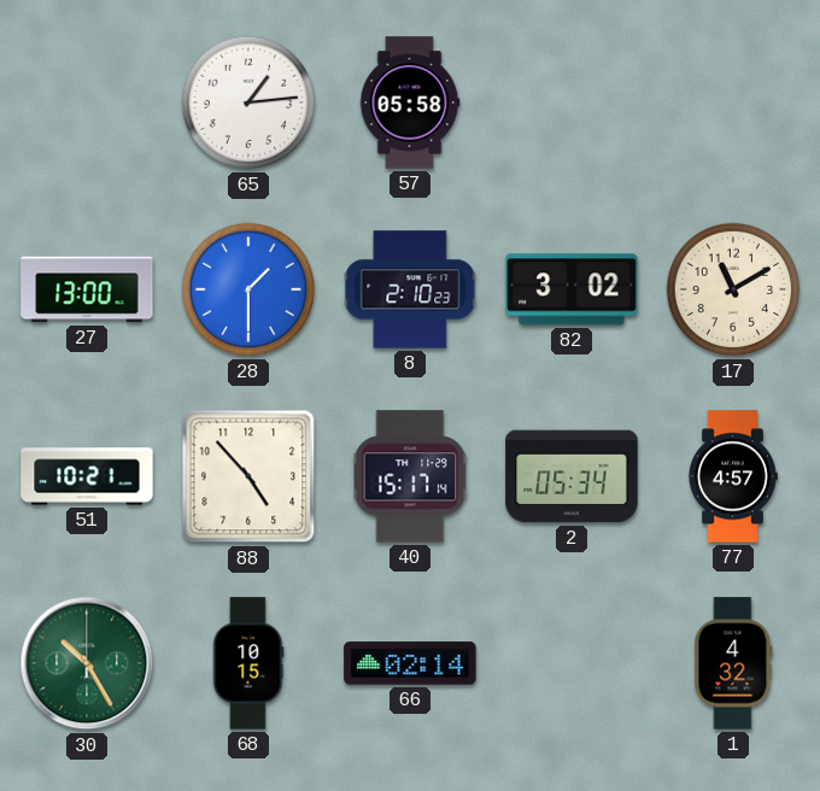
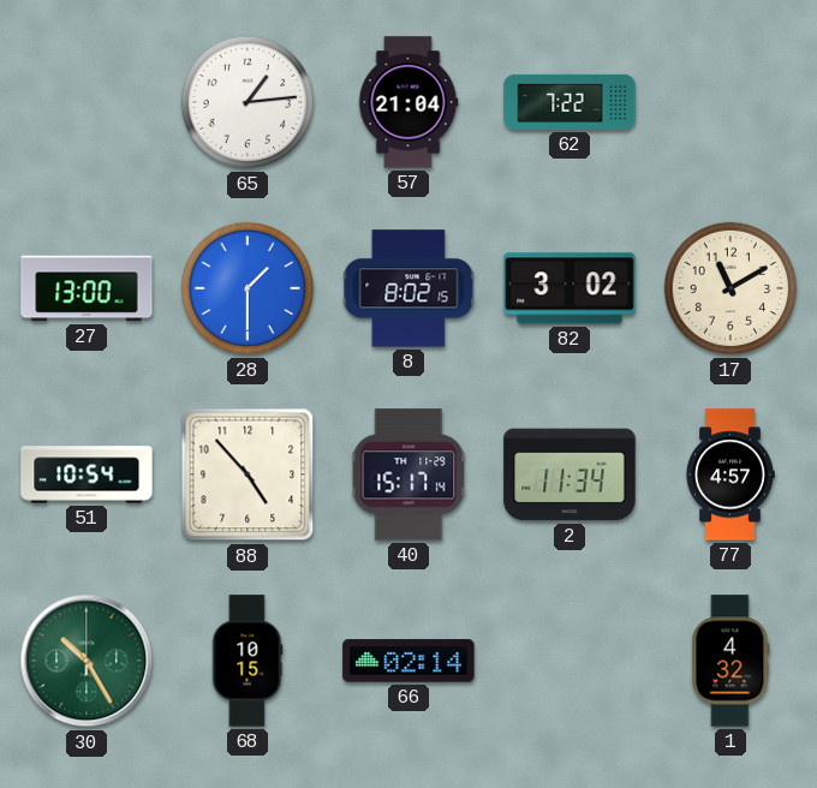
57: 05:58 -> 21:04
62: none -> 7:22
8: 2:10 -> 8:02
51: 10:21 -> 10:54
2: 05:34 -> 11:34
